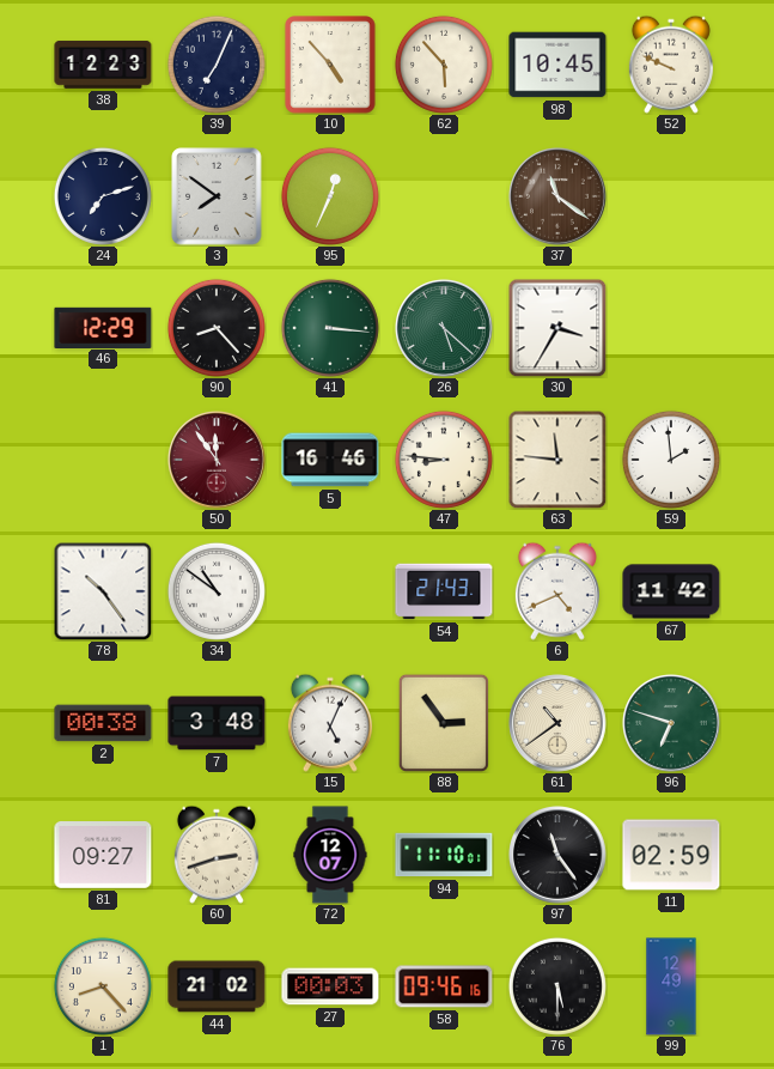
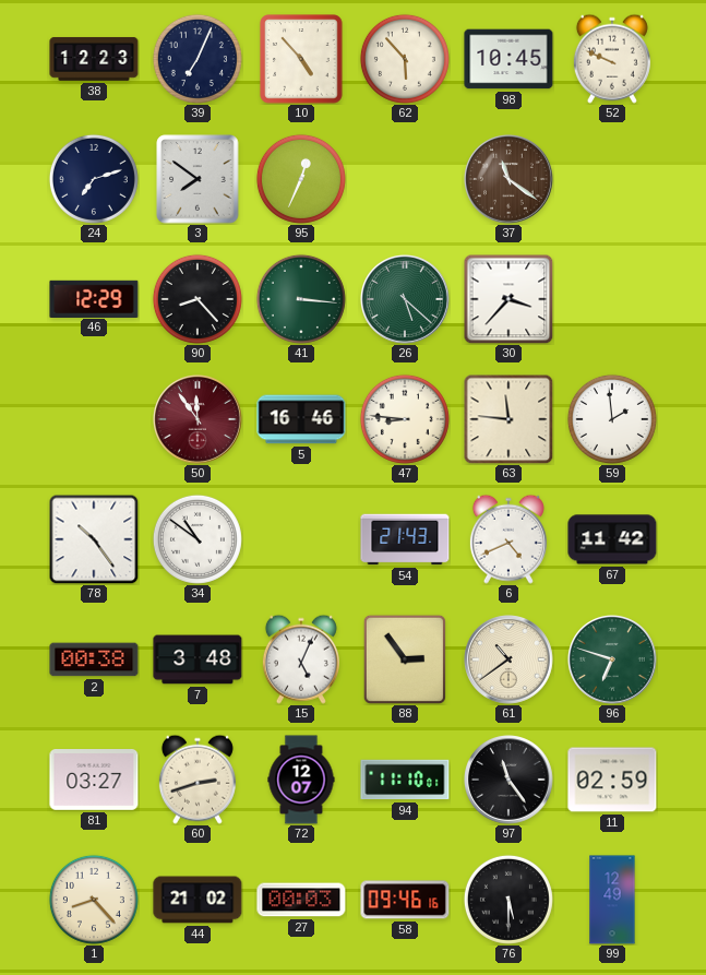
30: 3:35 -> 3:37
81: 09:27 -> 03:27
